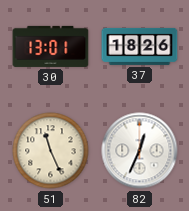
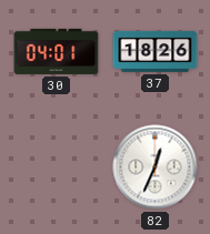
30: 13:01 -> 04:01
51: 11:26 -> none
